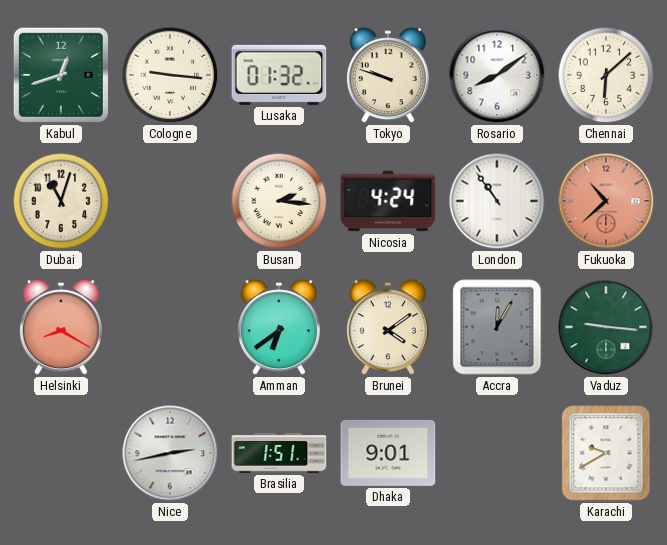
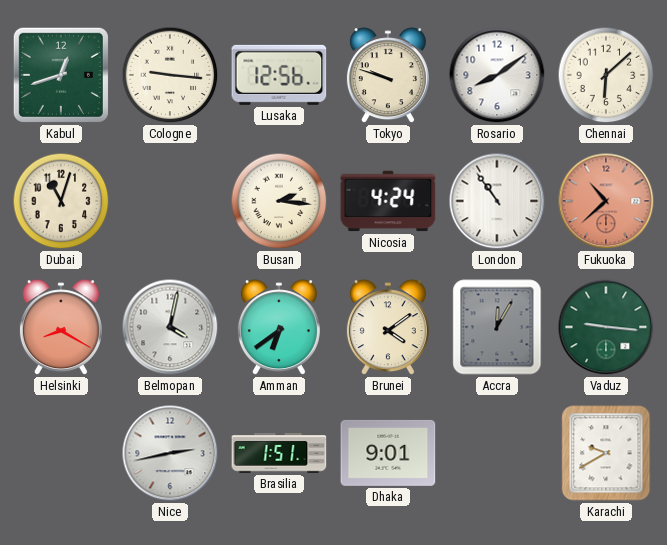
Lusaka: 01:32 -> 12:56
Belmopan: none -> 4:02
